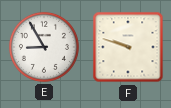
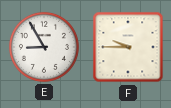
F: 9:48 -> 9:45
